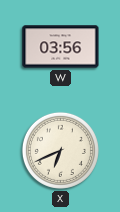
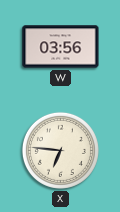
X: 6:41 -> 6:46
